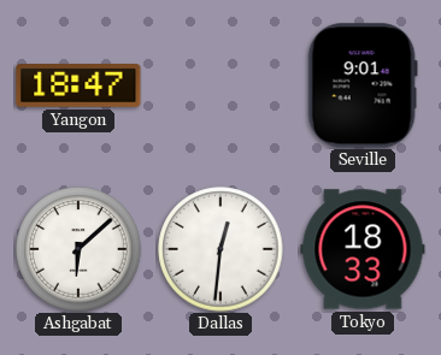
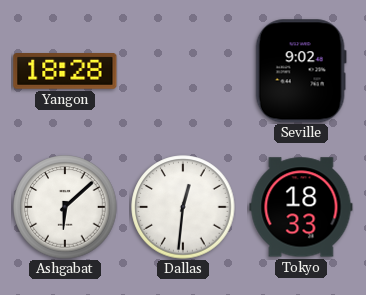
Yangon: 18:47 -> 18:28
Seville: 9:01 -> 9:02
